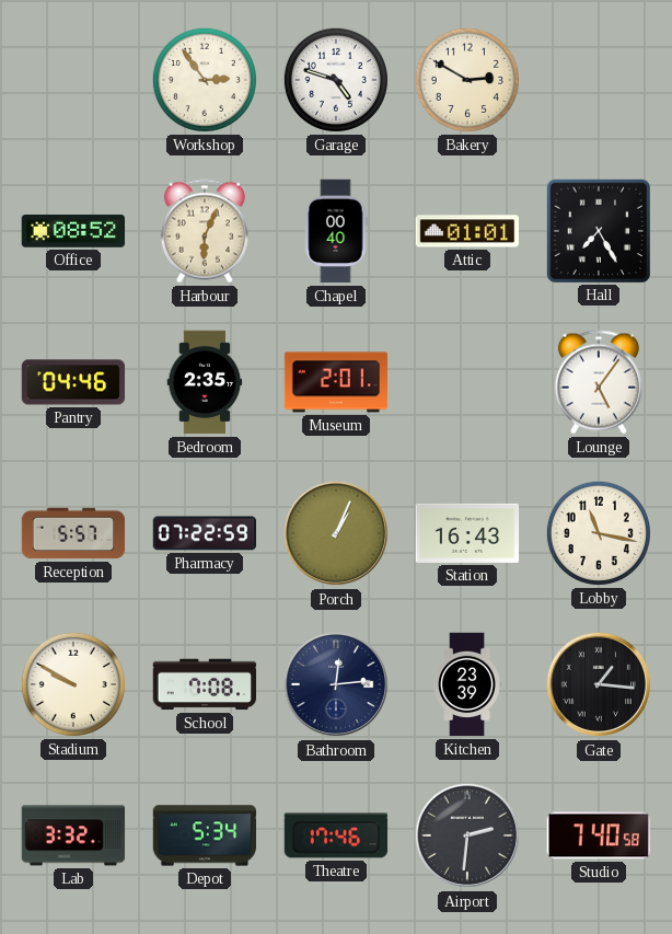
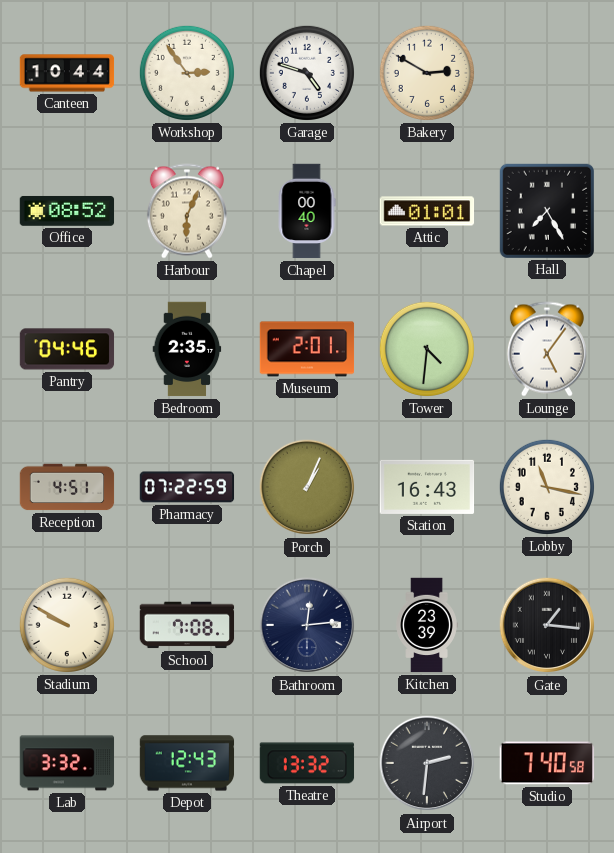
Canteen: none -> 10:44
Tower: none -> 4:31
Reception: 5:57 -> 4:51
Depot: 5:34 -> 12:43
Theatre: 17:46 -> 13:32
